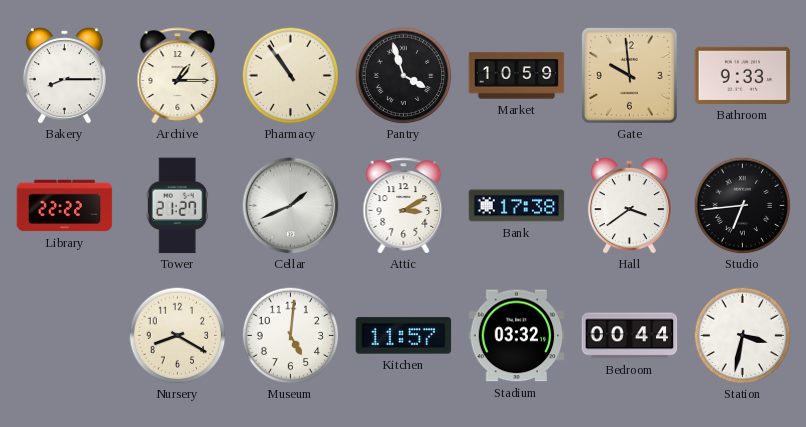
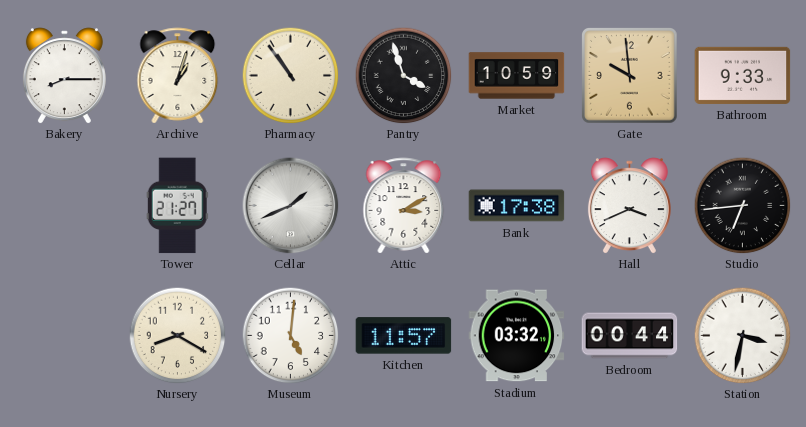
Archive: 1:15 -> 1:03
Library: 22:22 -> none
Hall: 3:39 -> 3:41
